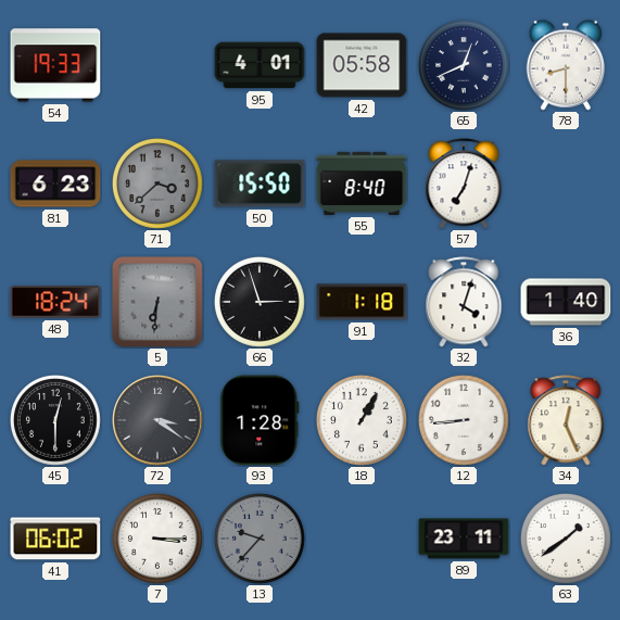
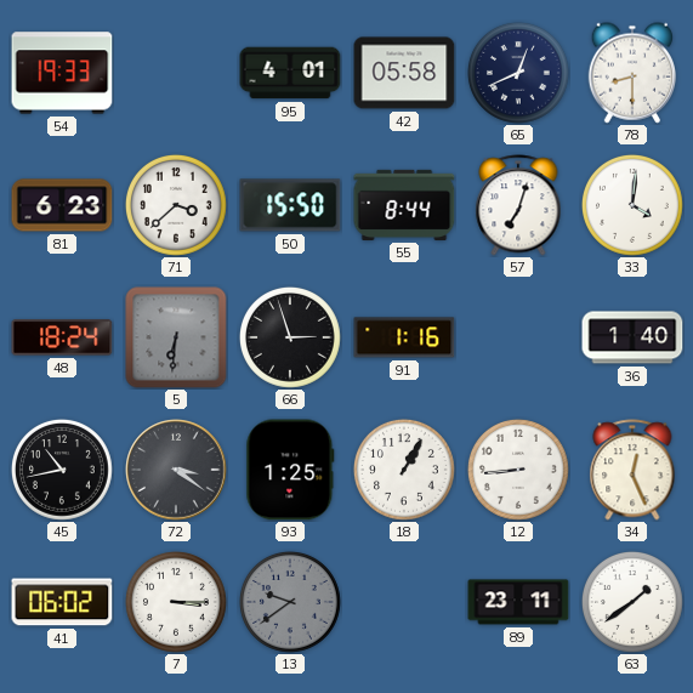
71 dial: grey -> white
55: 8:40 -> 8:44
33: none -> 4:01
91: 1:18 -> 1:16
32: 4:03 -> none
45: 12:30 -> 10:43
93: 1:28 -> 1:25
13: 9:37 -> 9:39
